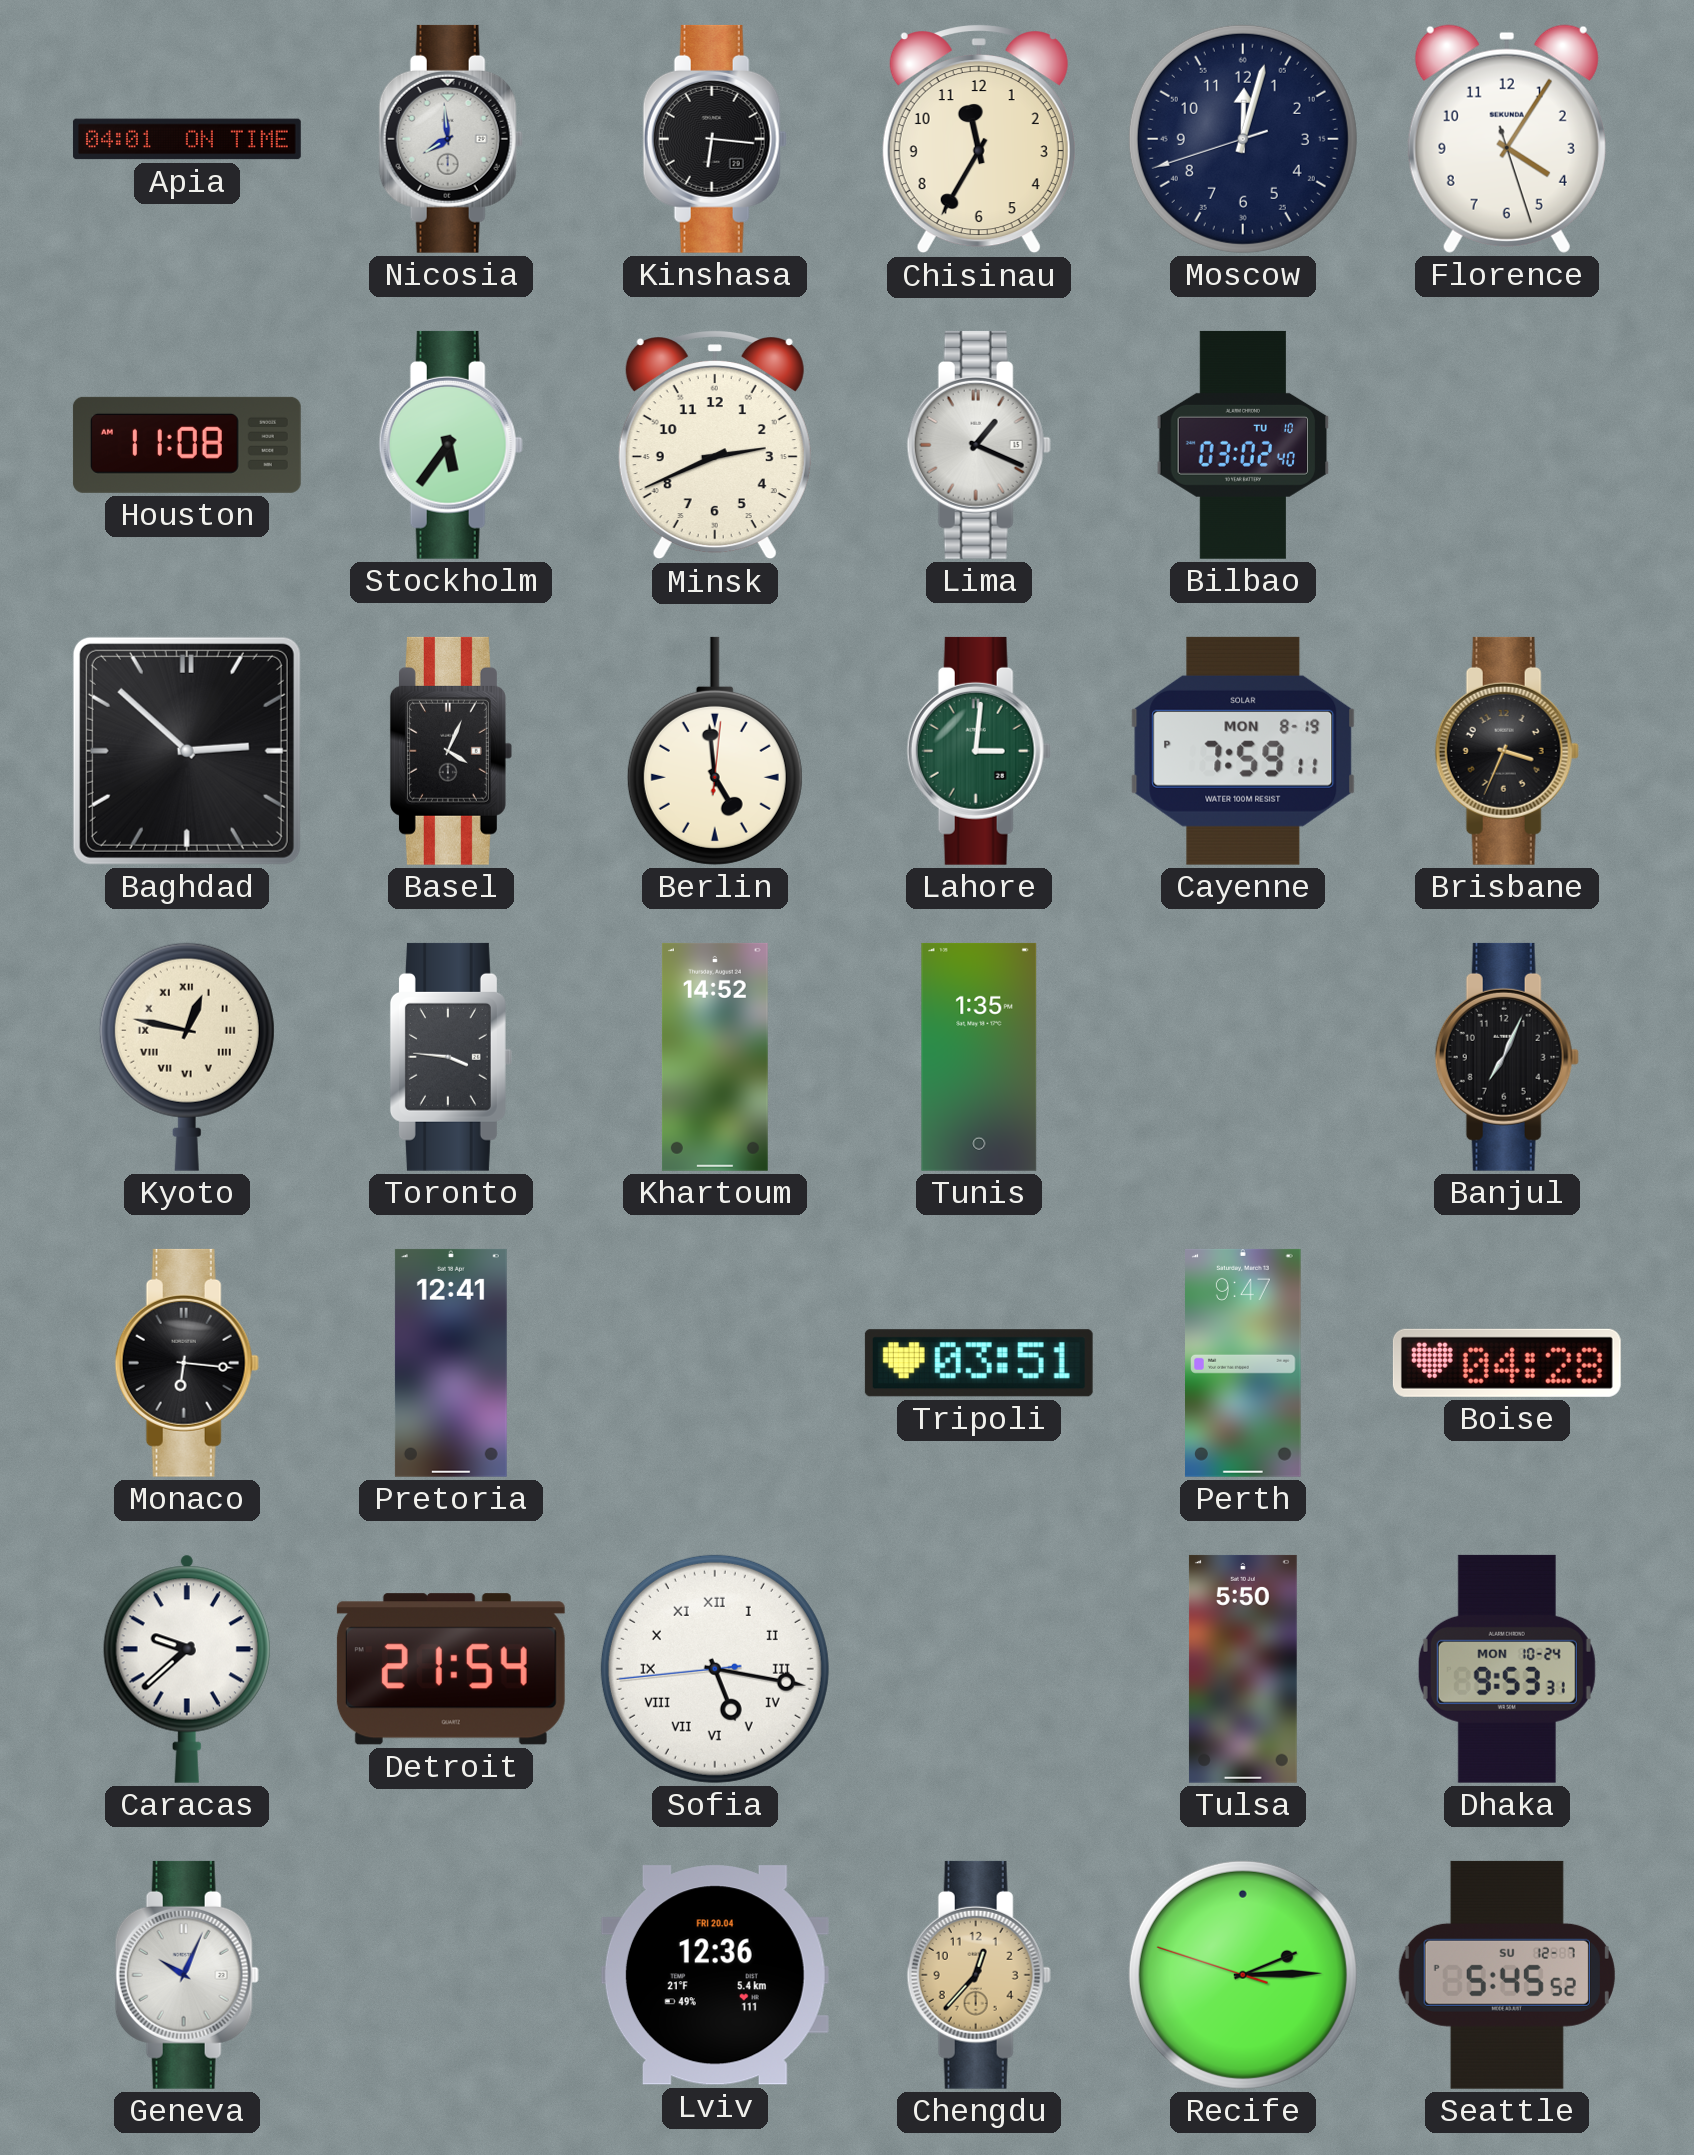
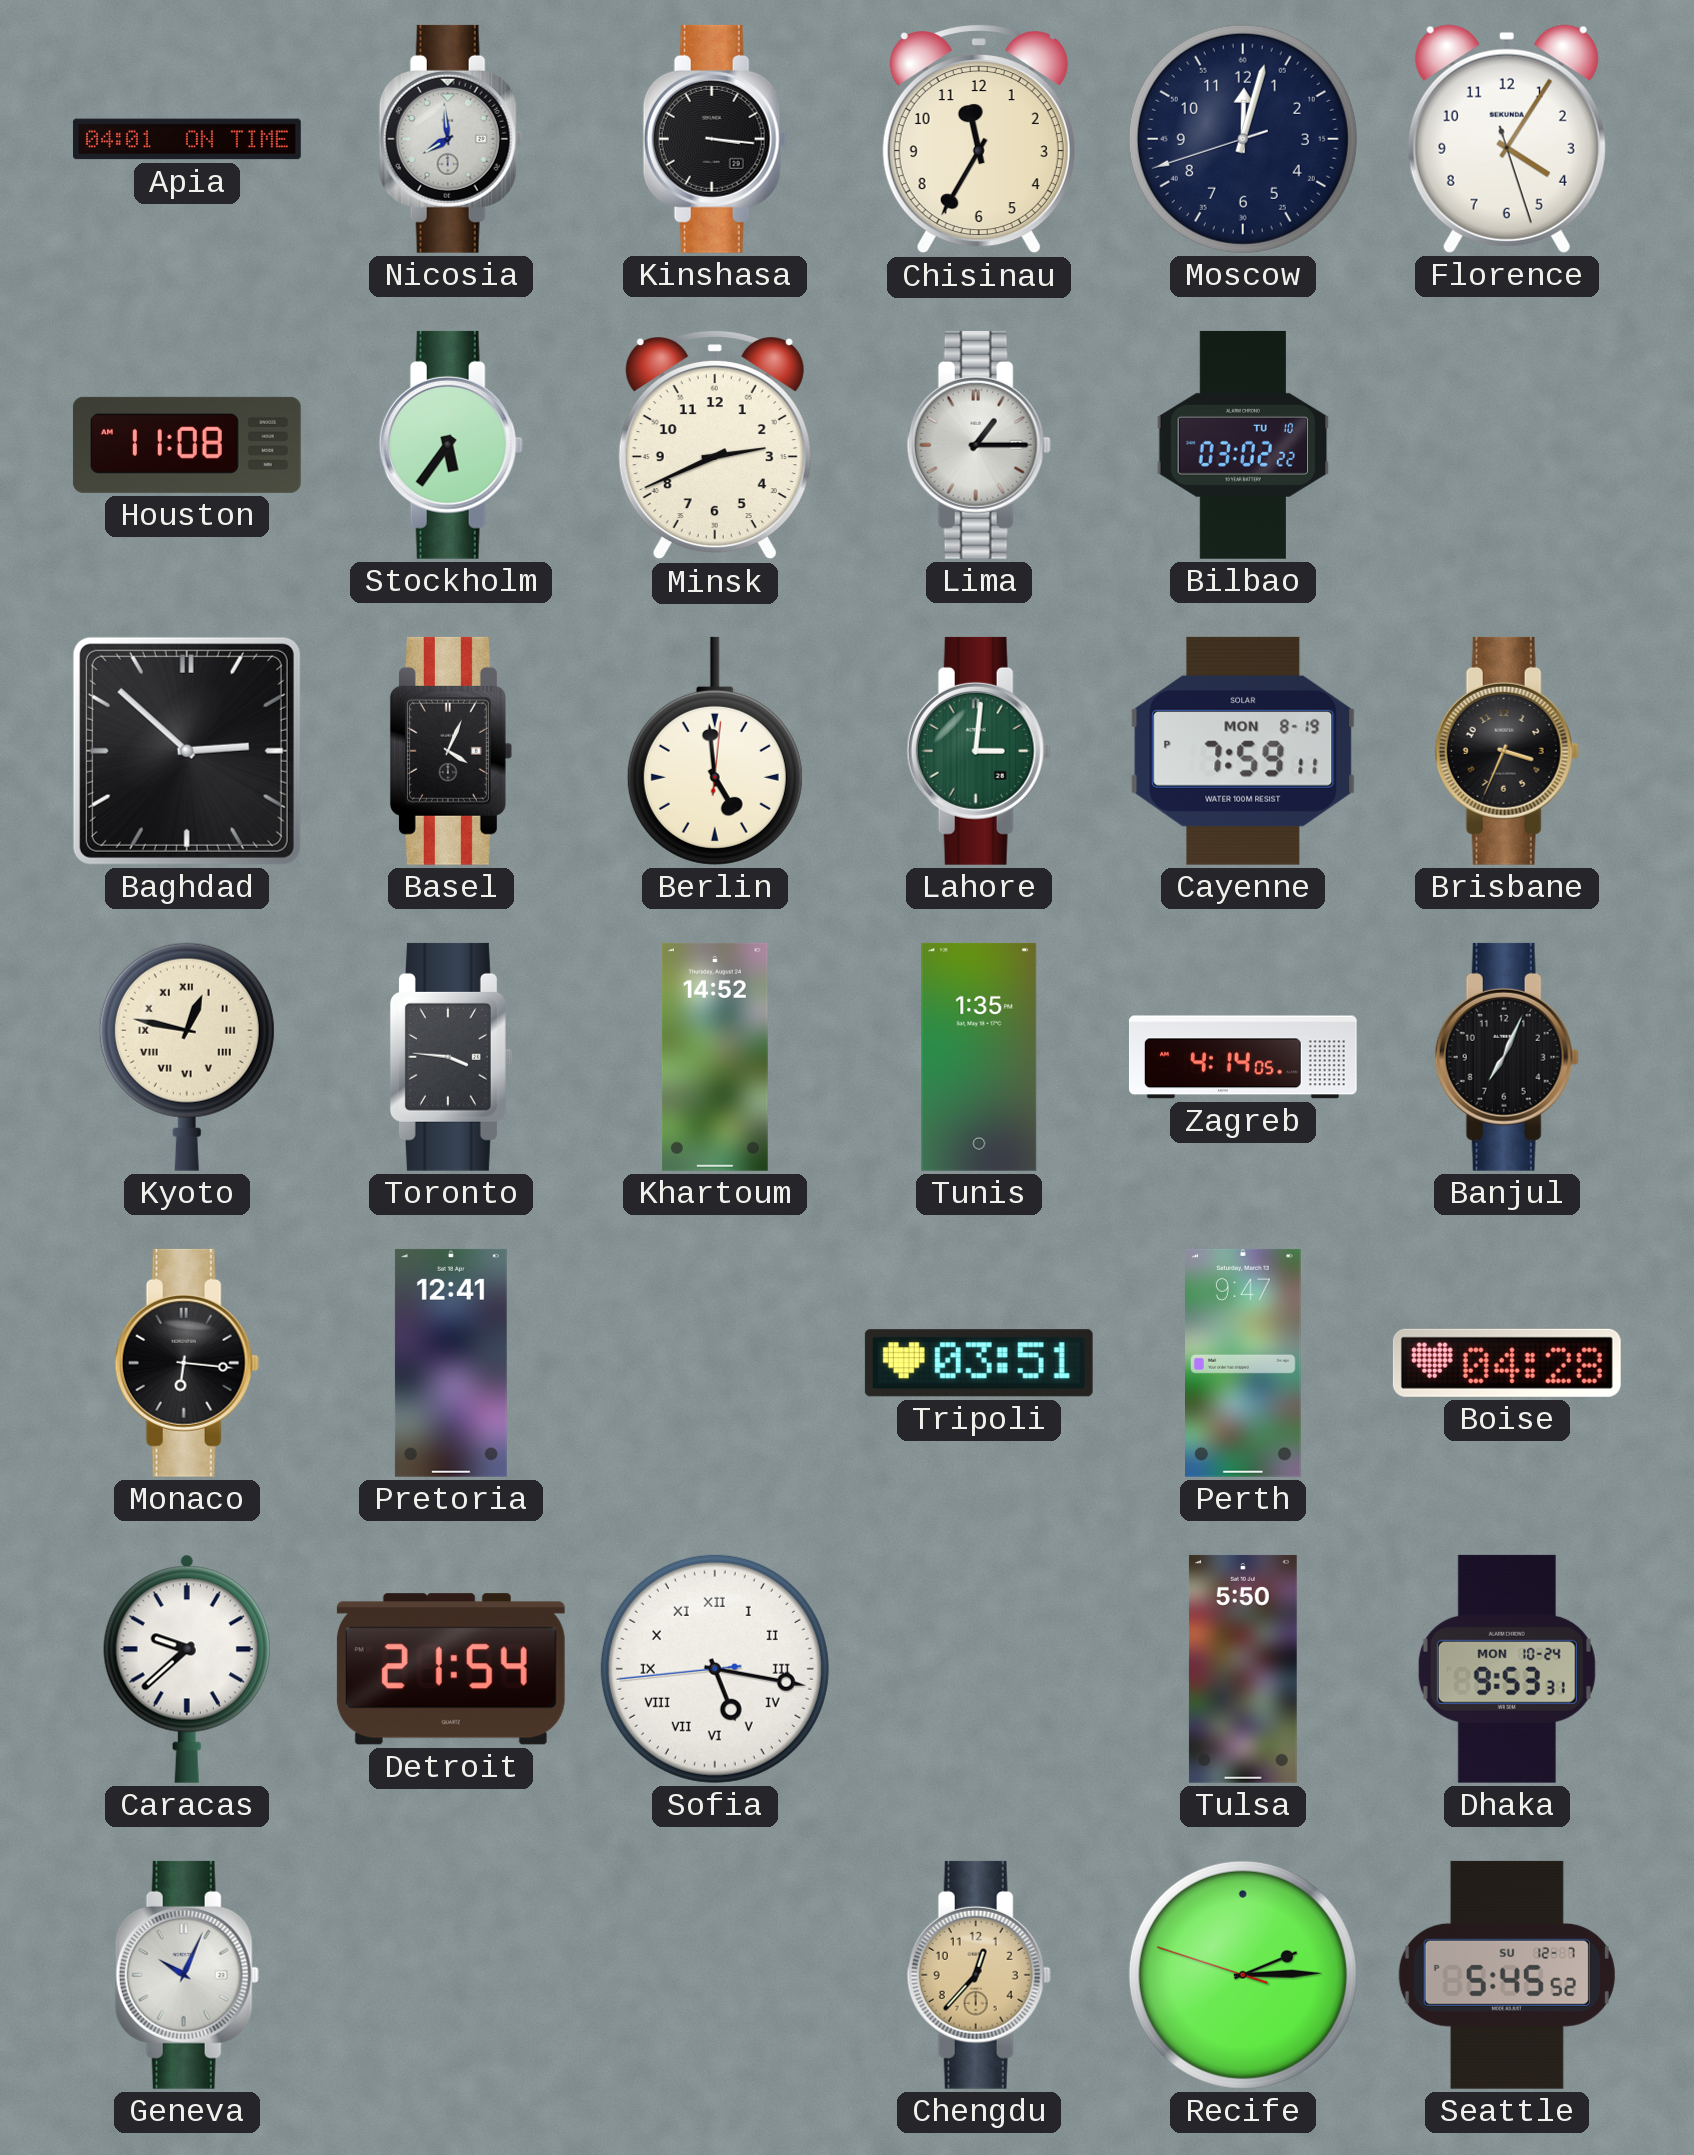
Kinshasa: 6:16 -> 3:16
Lima: 1:19 -> 1:15
Bilbao: 03:02:40 -> 03:02:22
Zagreb: none -> 4:14
Lviv: 12:36 -> none
